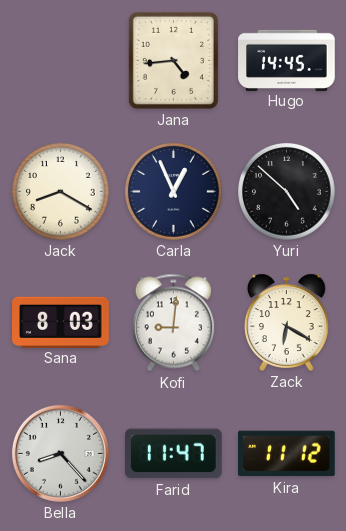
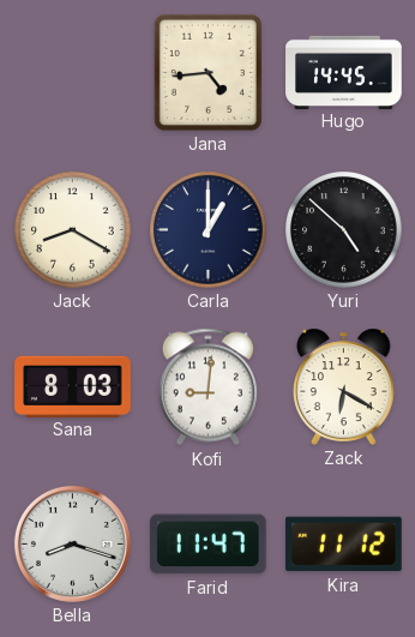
Carla: 12:56 -> 1:00
Bella: 8:23 -> 8:18
